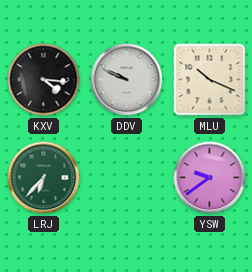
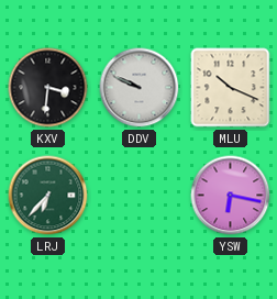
KXV: 4:16 -> 3:31
YSW: 9:39 -> 6:17
